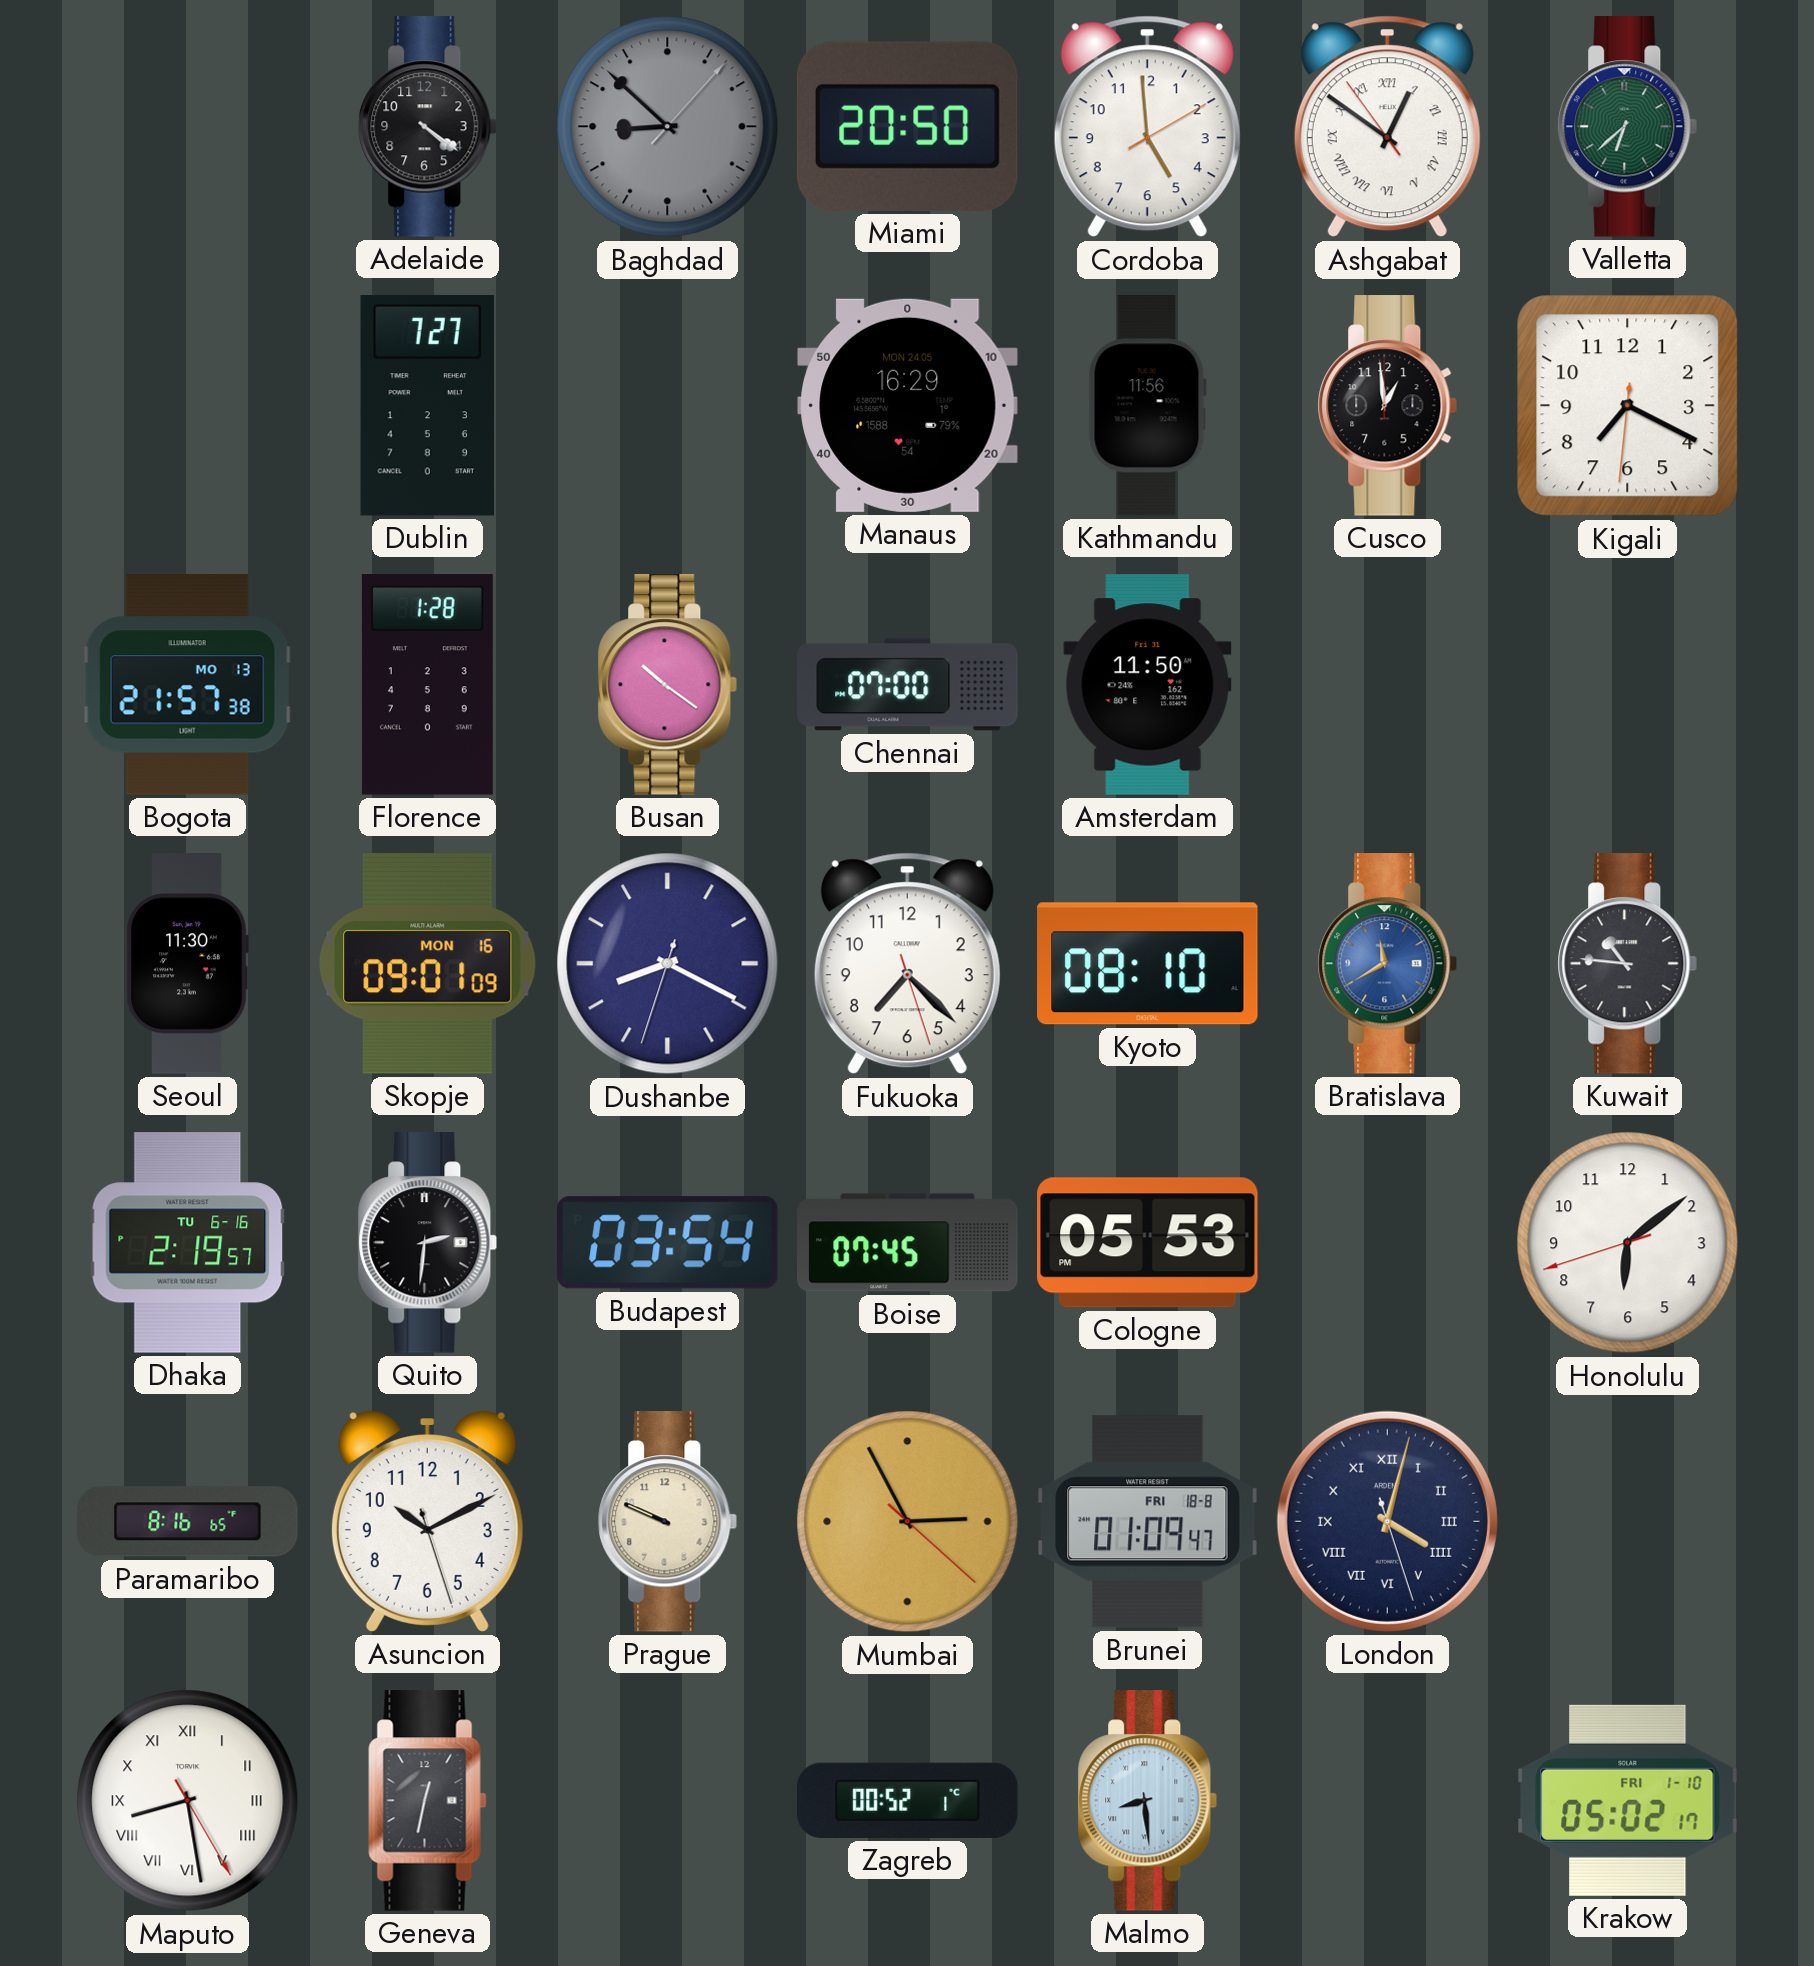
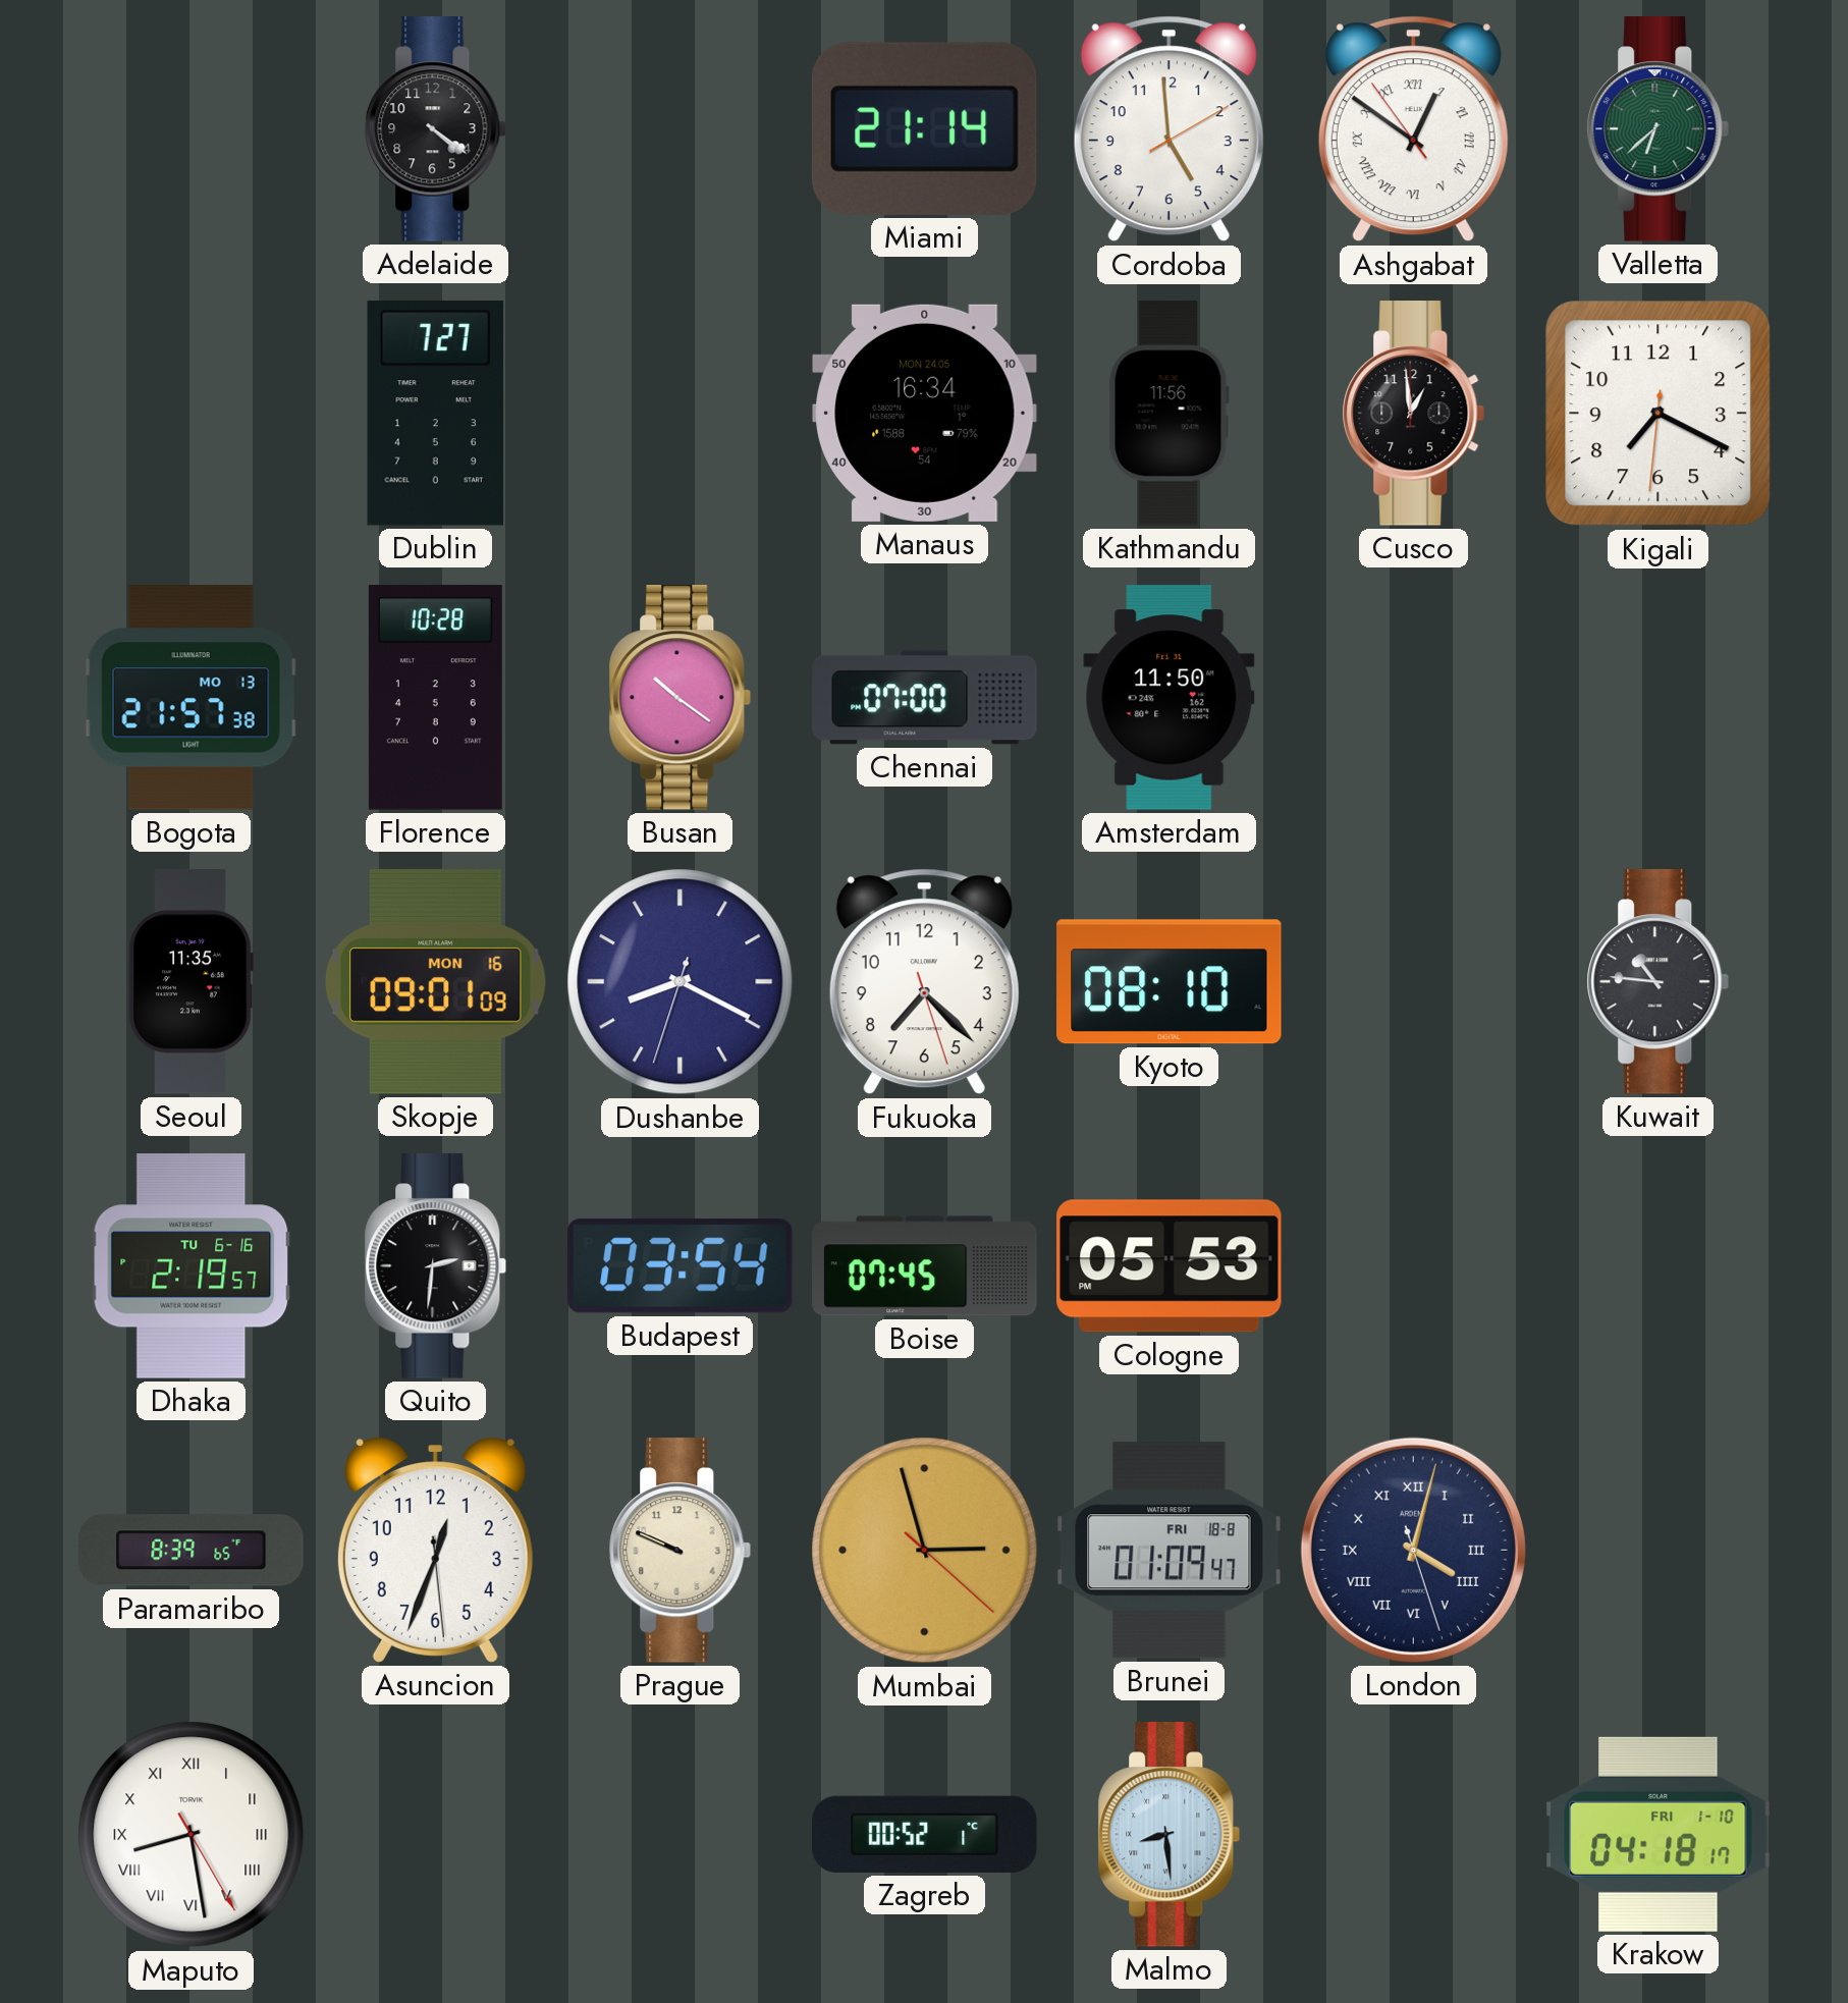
Baghdad: 8:52 -> none
Miami: 20:50 -> 21:14
Manaus: 16:29 -> 16:34
Florence: 1:28 -> 10:28
Seoul: 11:30 -> 11:35
Bratislava: 11:40 -> none
Honolulu: 6:08 -> none
Paramaribo: 8:16 -> 8:39
Asuncion: 10:10 -> 12:33
Mumbai: 2:55 -> 2:57
Geneva: 12:32 -> none
Krakow: 05:02 -> 04:18
